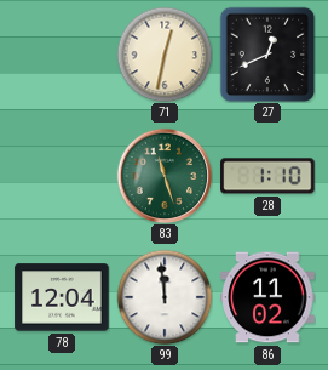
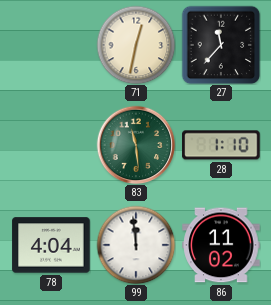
27: 12:41 -> 11:37
83: 11:27 -> 11:29
78: 12:04 -> 4:04
